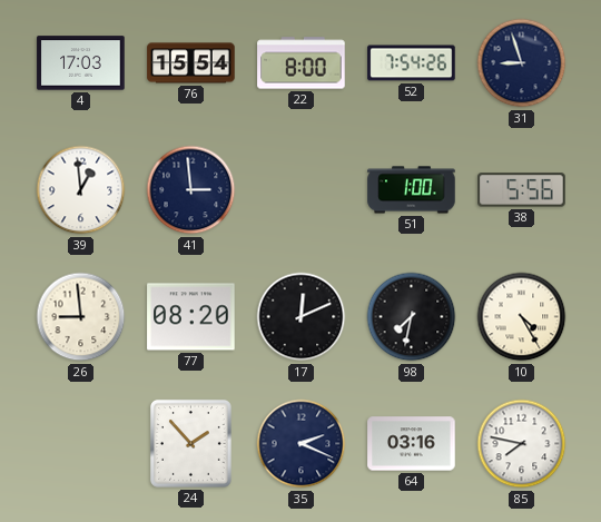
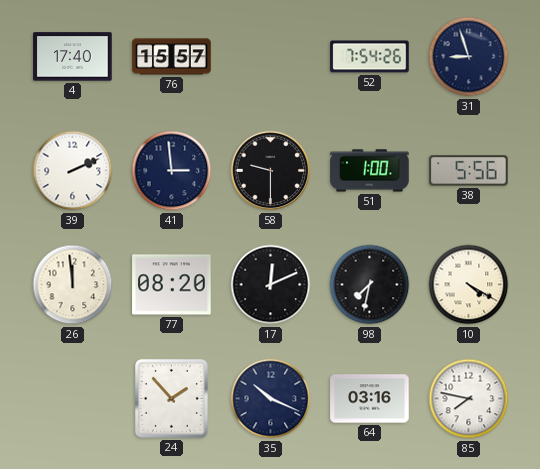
4: 17:03 -> 17:40
76: 15:54 -> 15:57
22: 8:00 -> none
39: 12:59 -> 2:11
58: none -> 9:30
26: 8:59 -> 11:59
10: 4:25 -> 4:20
35: 2:19 -> 10:19
